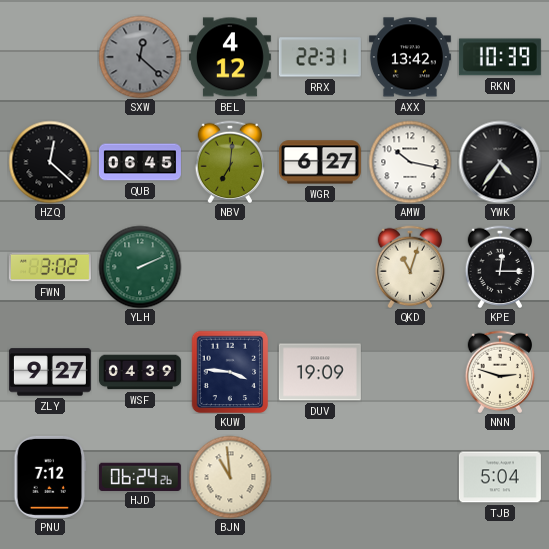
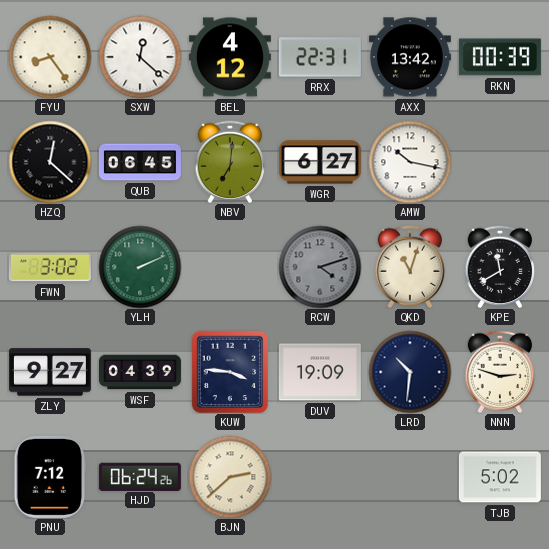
FYU: none -> 8:24
SXW dial: grey -> white
RKN: 10:39 -> 00:39
YWK: 4:36 -> none
RCW: none -> 4:12
KPE: 12:15 -> 11:40
LRD: none -> 10:31
BJN: 10:59 -> 2:38
TJB: 5:04 -> 5:02
